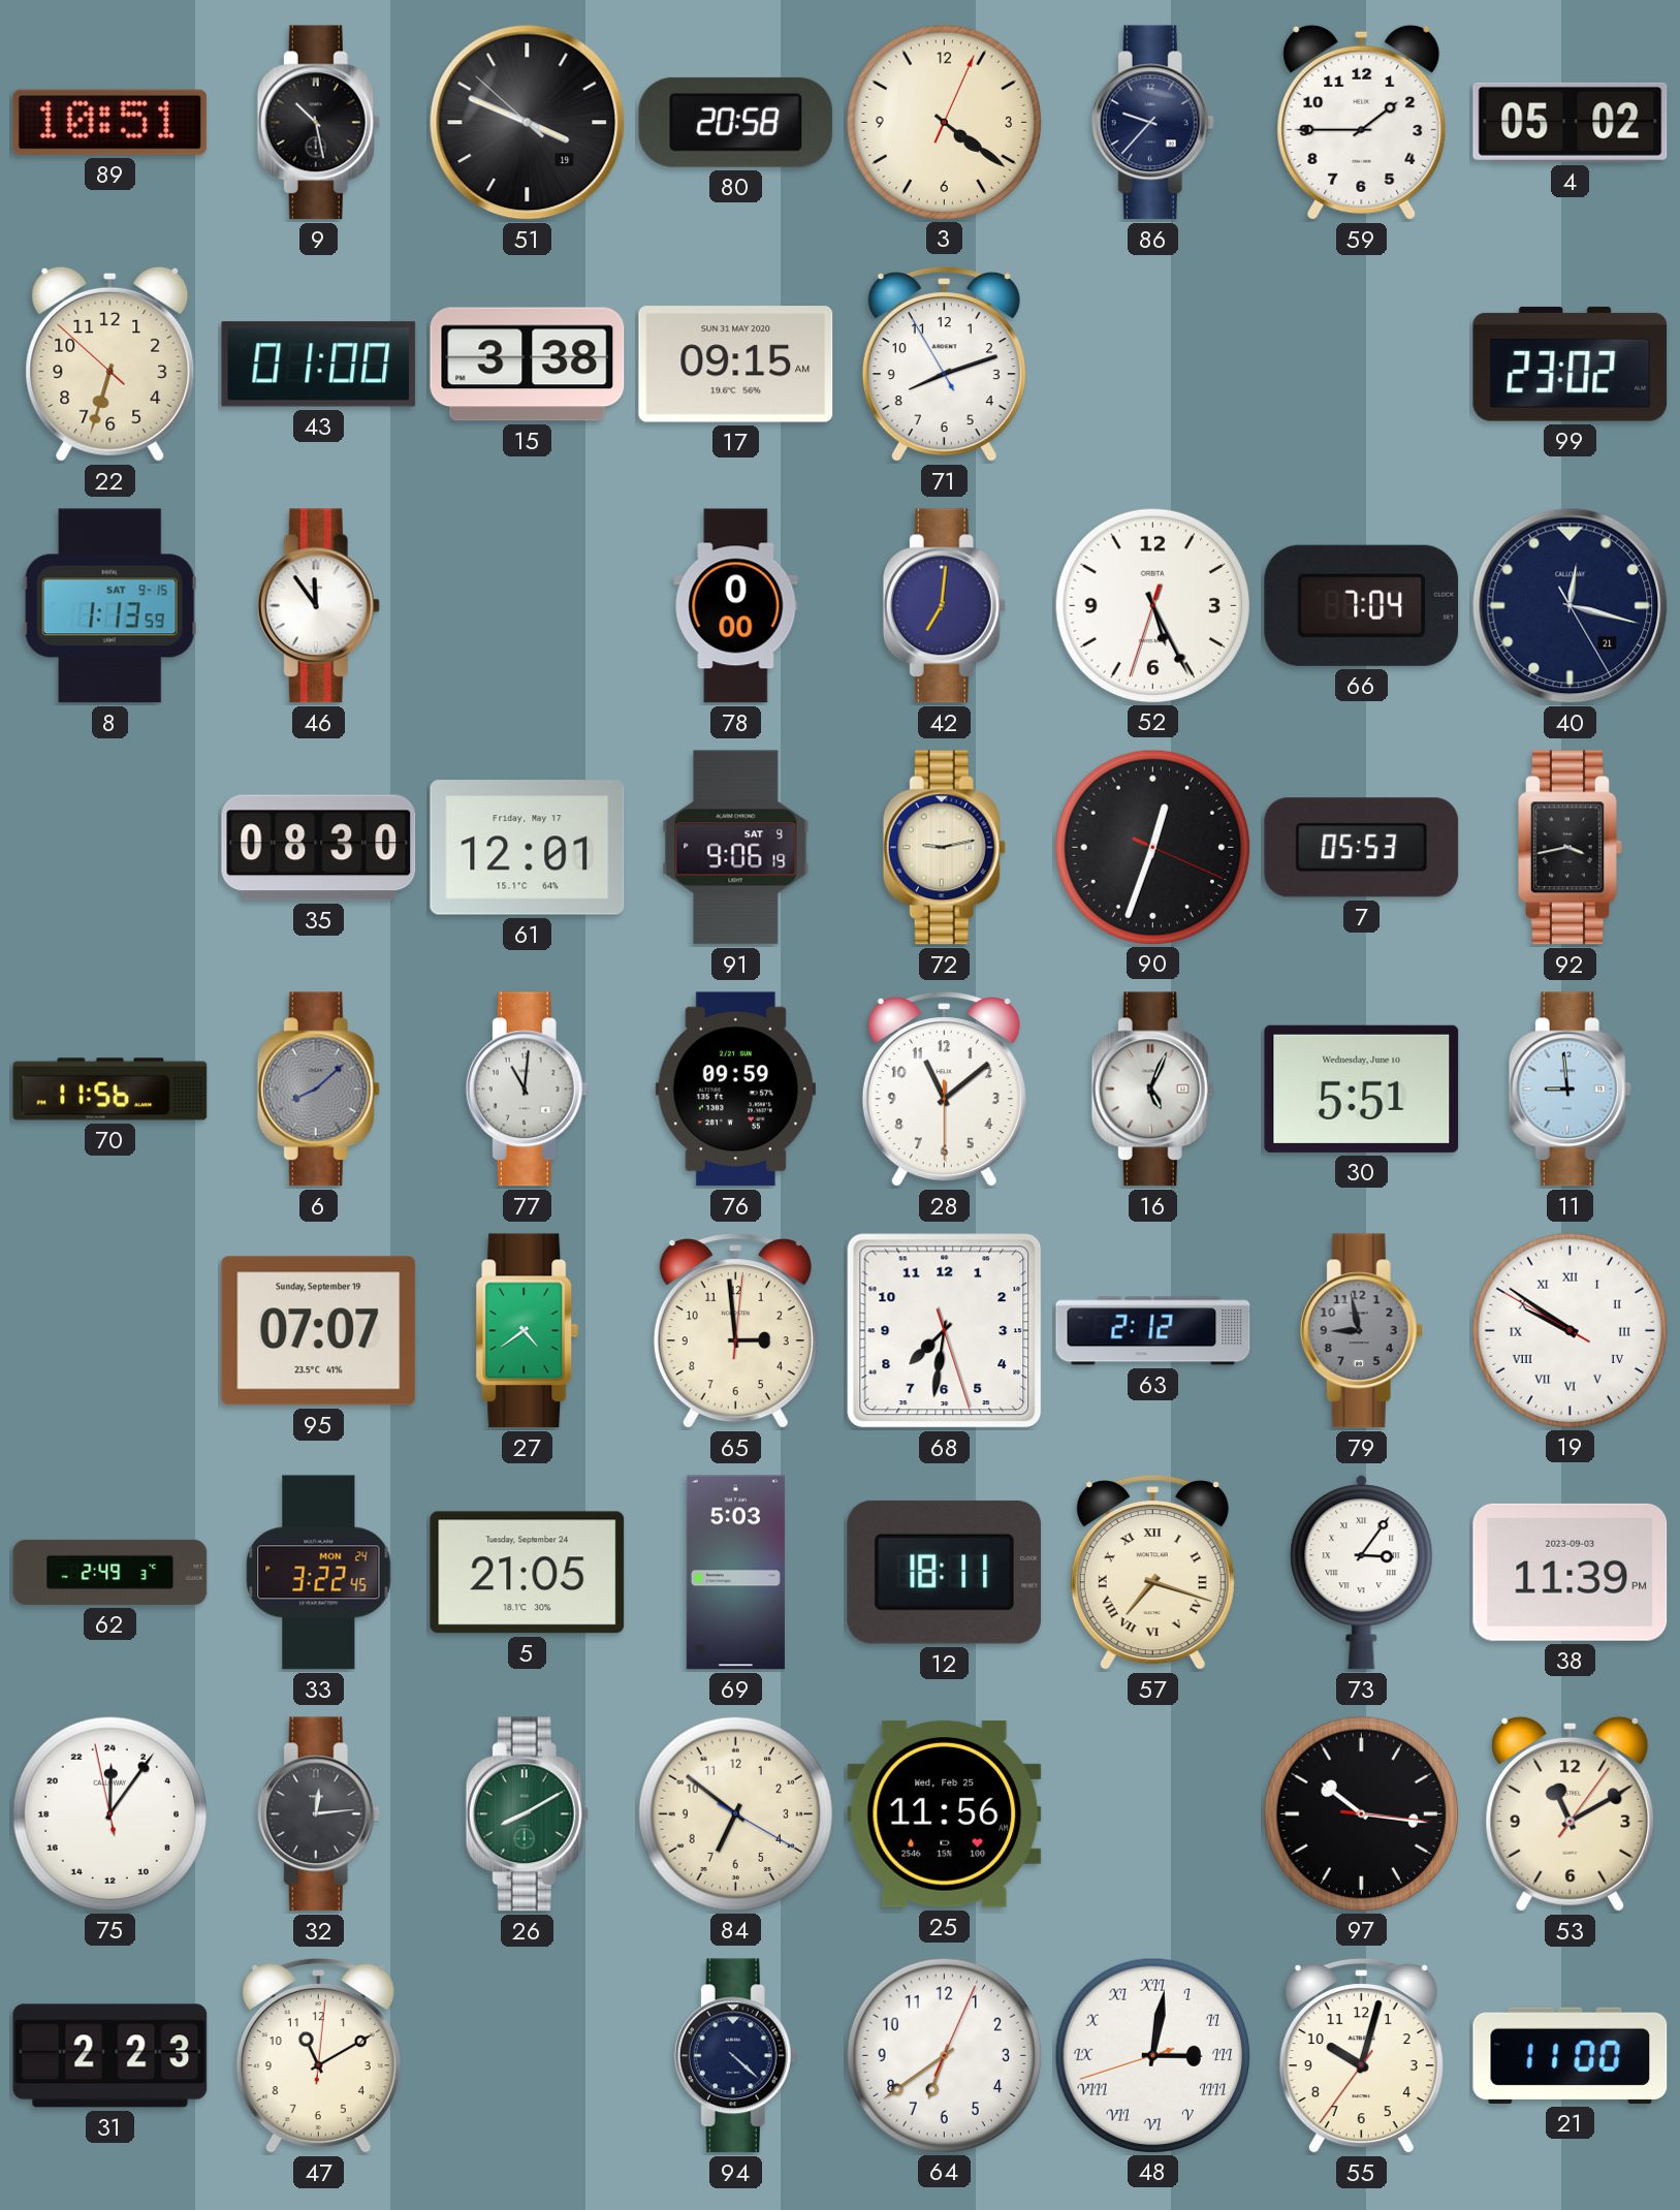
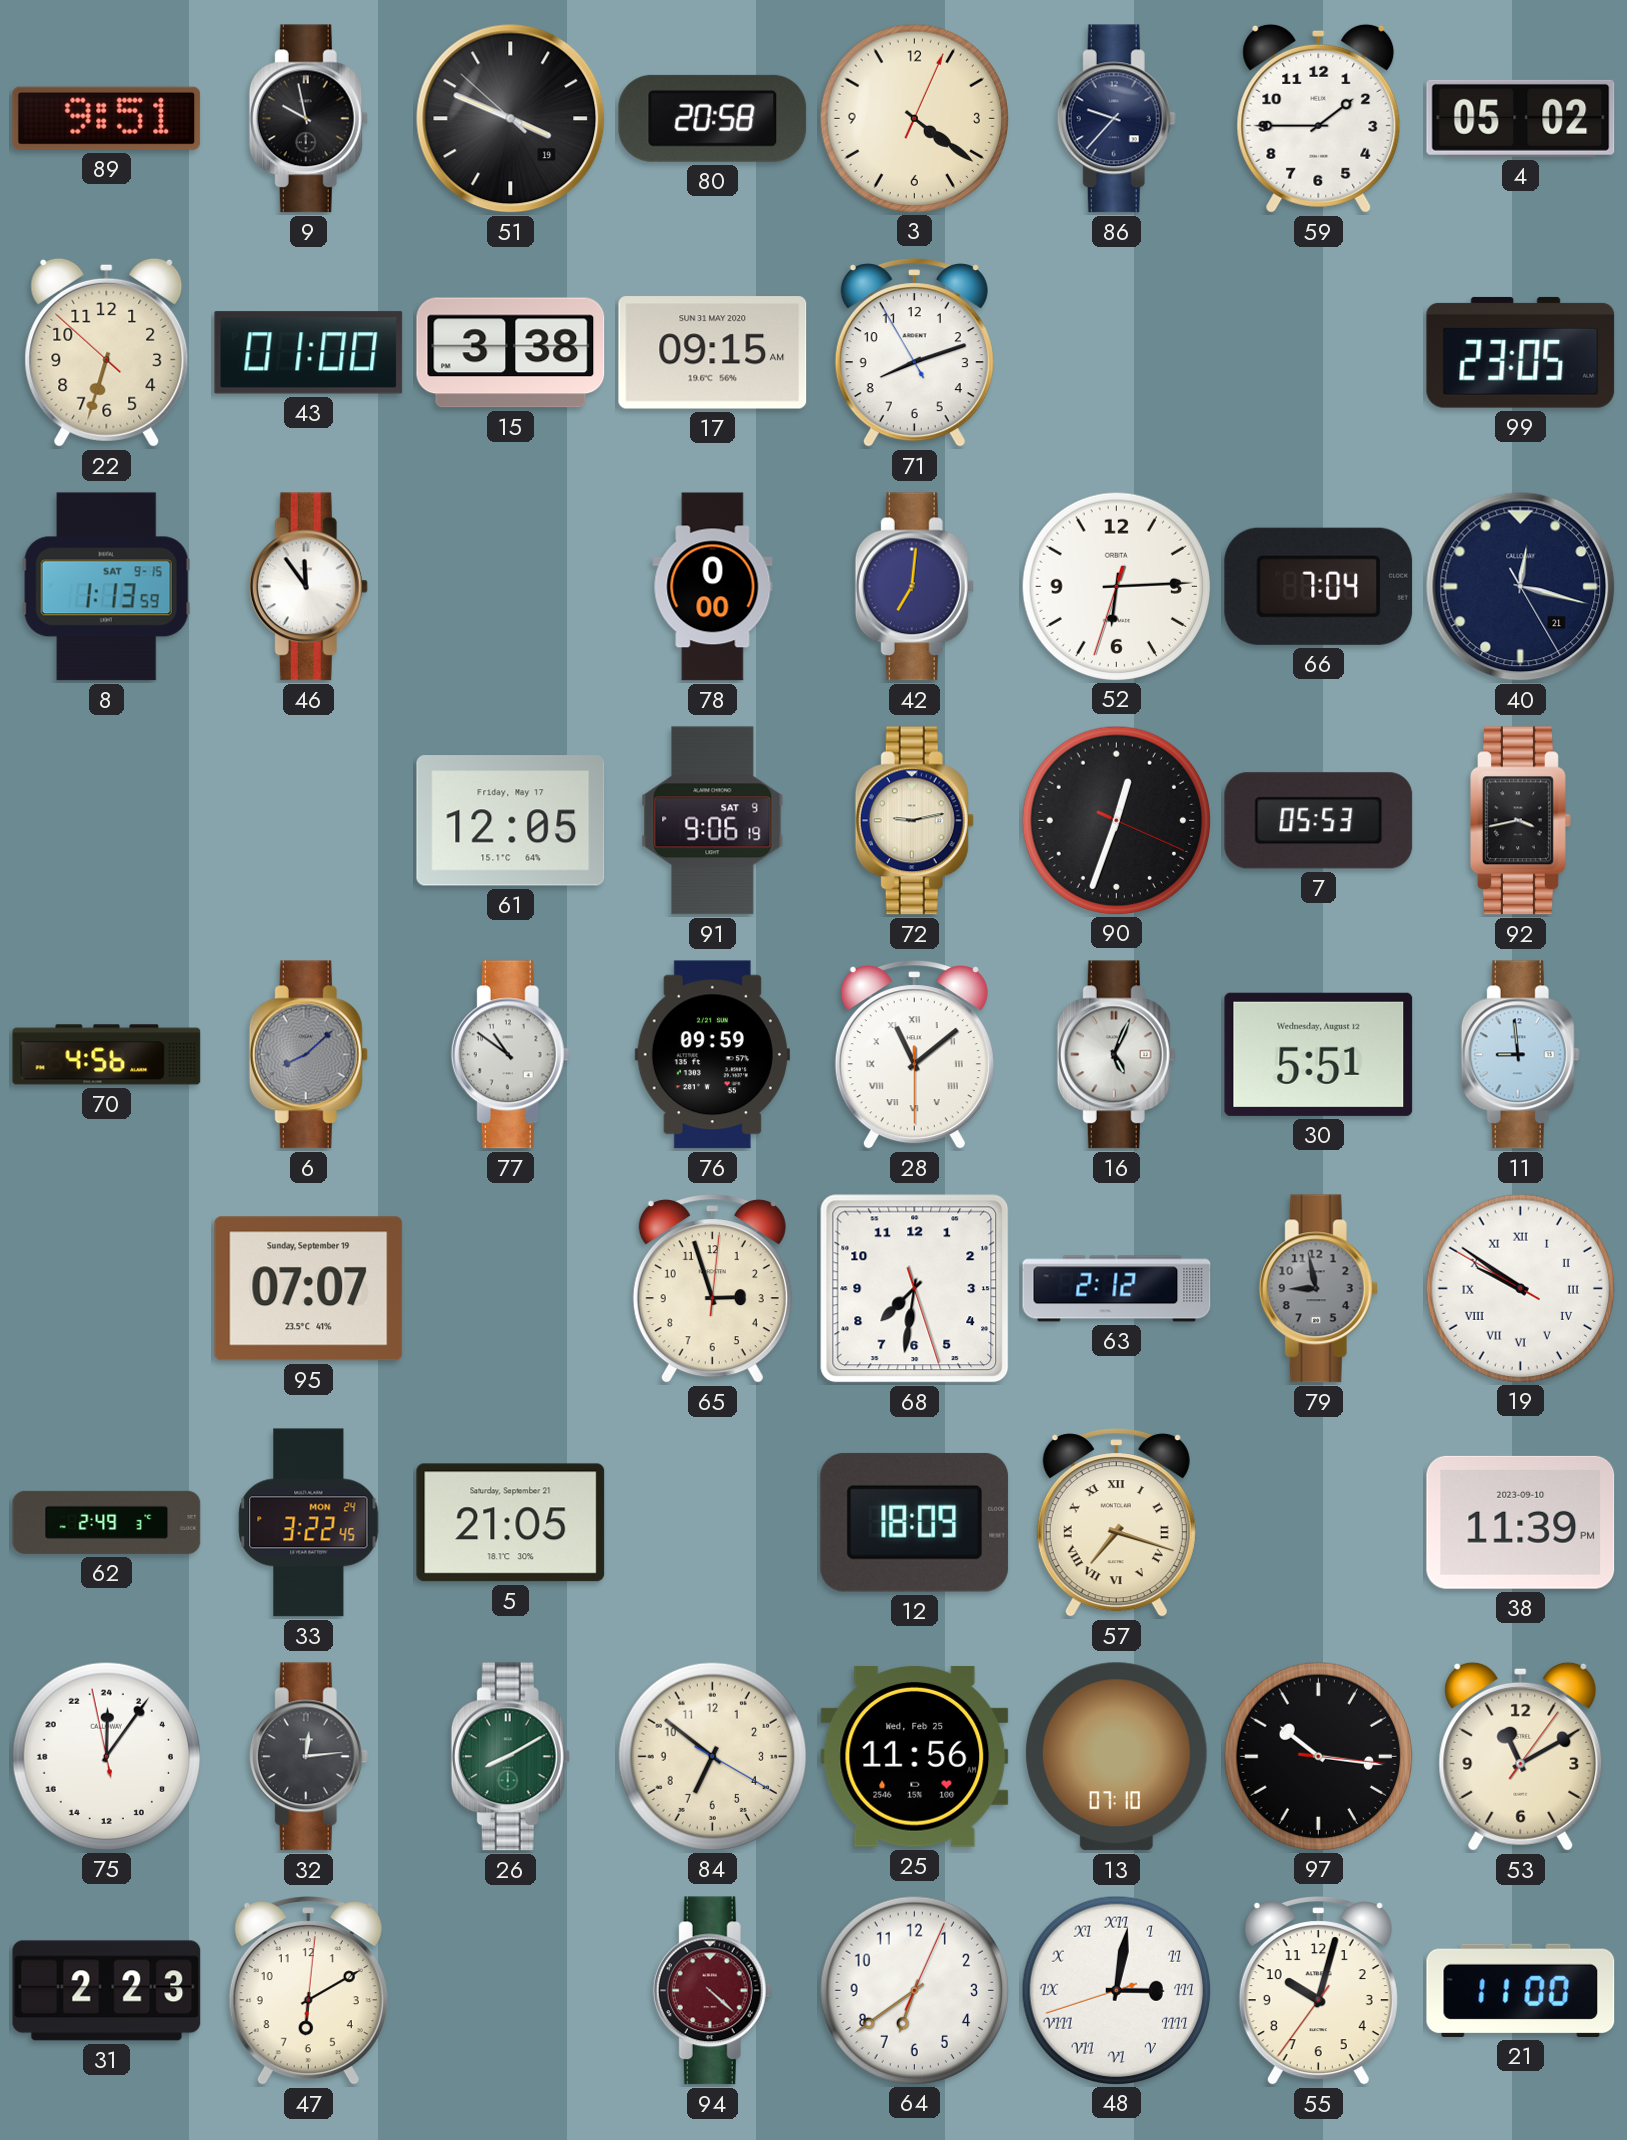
89: 10:51 -> 9:51
9: 10:28 -> 9:58
99: 23:02 -> 23:05
52: 5:25 -> 6:14
35: 08:30 -> none
61: 12:01 -> 12:05
70: 11:56 -> 4:56
77: 11:01 -> 10:51
28 numerals: Arabic -> Roman
30 date: Wednesday, June 10 -> Wednesday, August 12
27: 4:39 -> none
65: 2:59 -> 2:57
5 date: Tuesday, September 24 -> Saturday, September 21
69: 5:03 -> none
12: 18:11 -> 18:09
73: 3:06 -> none
38 date: 2023-09-03 -> 2023-09-10
13: none -> 07:10
47: 11:10 -> 6:10
94 dial: navy -> burgundy
